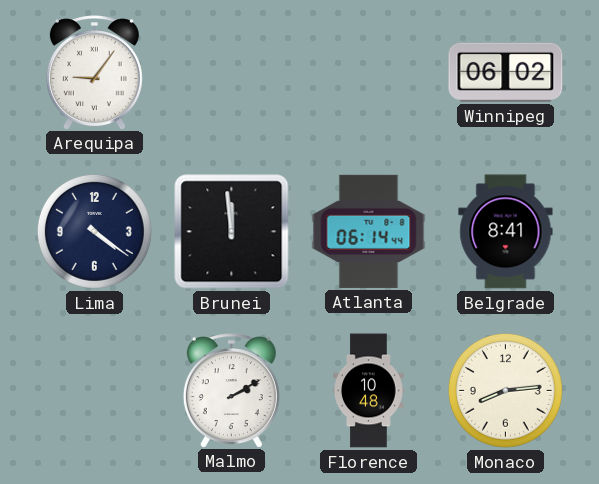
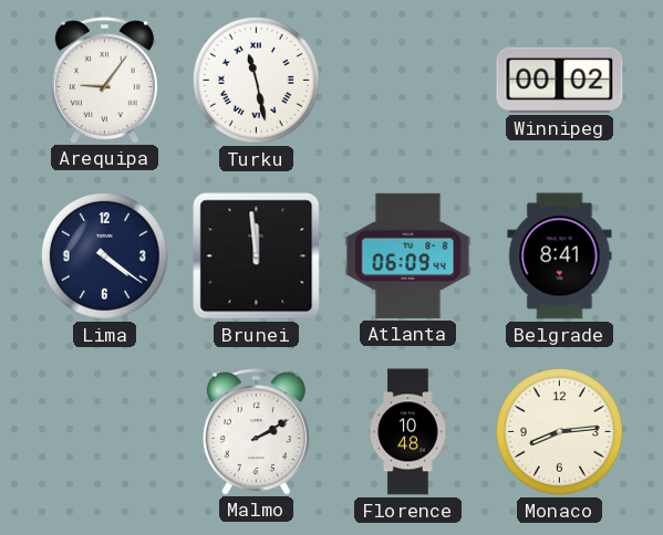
Turku: none -> 11:28
Winnipeg: 06:02 -> 00:02
Atlanta: 06:14 -> 06:09
